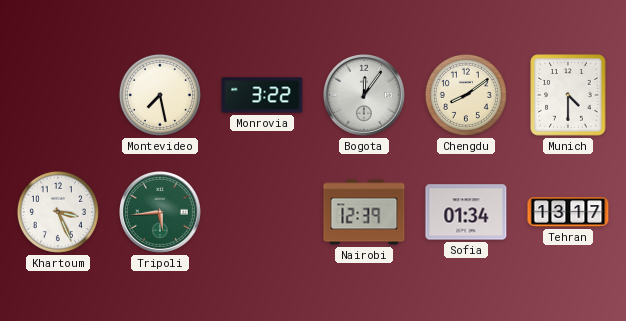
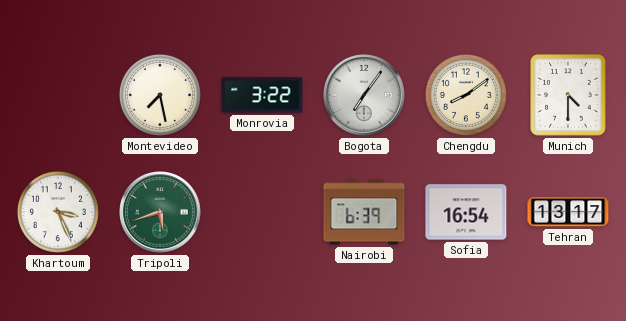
Bogota: 12:06 -> 7:06
Tripoli: 5:44 -> 5:42
Nairobi: 12:39 -> 6:39
Sofia: 01:34 -> 16:54
